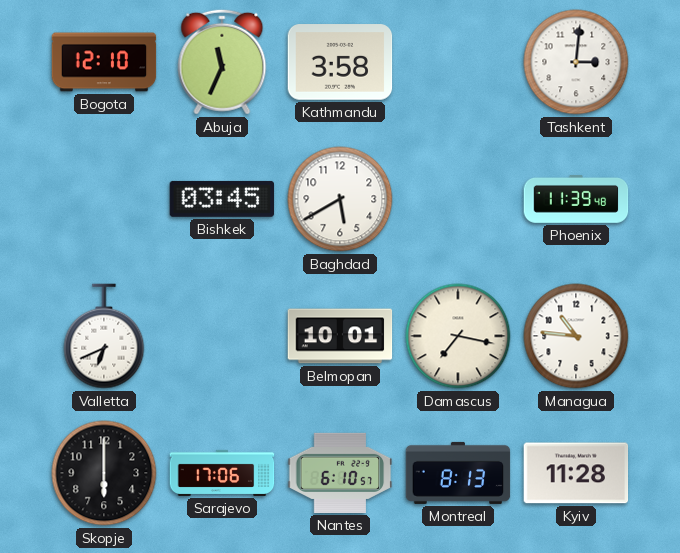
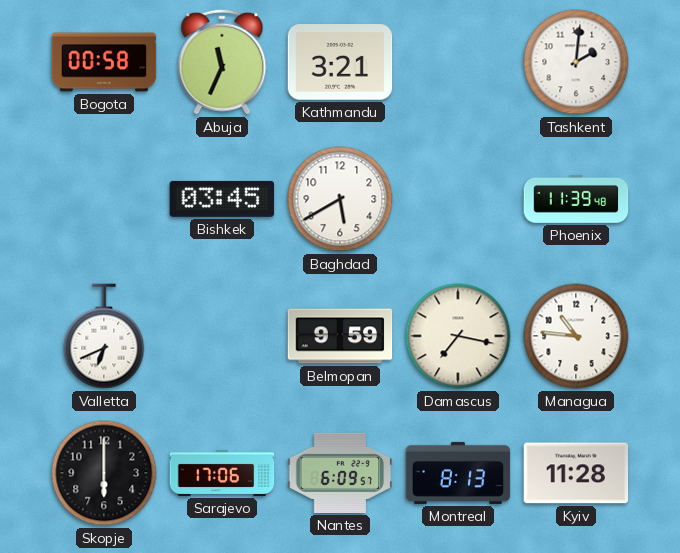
Bogota: 12:10 -> 00:58
Kathmandu: 3:58 -> 3:21
Tashkent: 3:01 -> 2:01
Belmopan: 10:01 -> 9:59
Nantes: 6:10 -> 6:09
